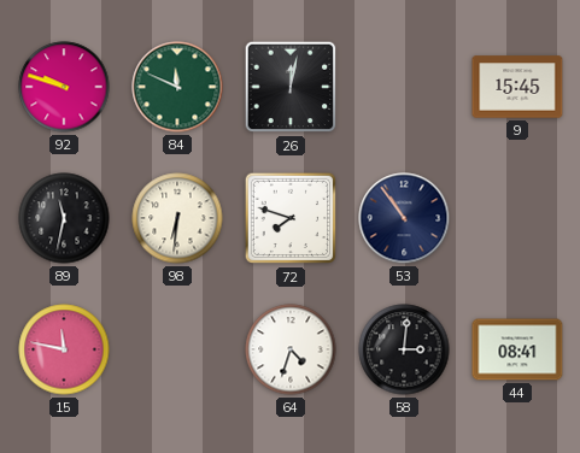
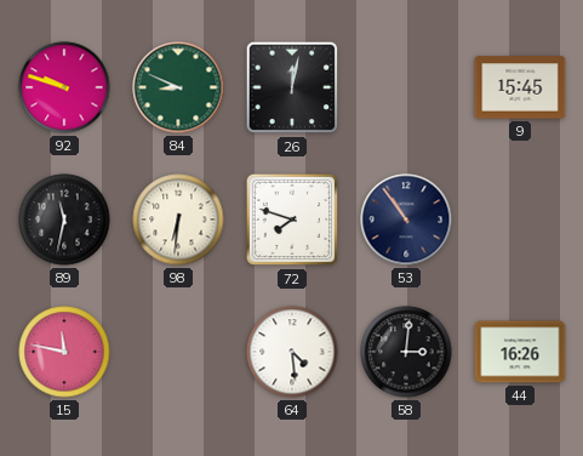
84: 11:49 -> 8:49
64: 4:33 -> 4:29
44: 08:41 -> 16:26
